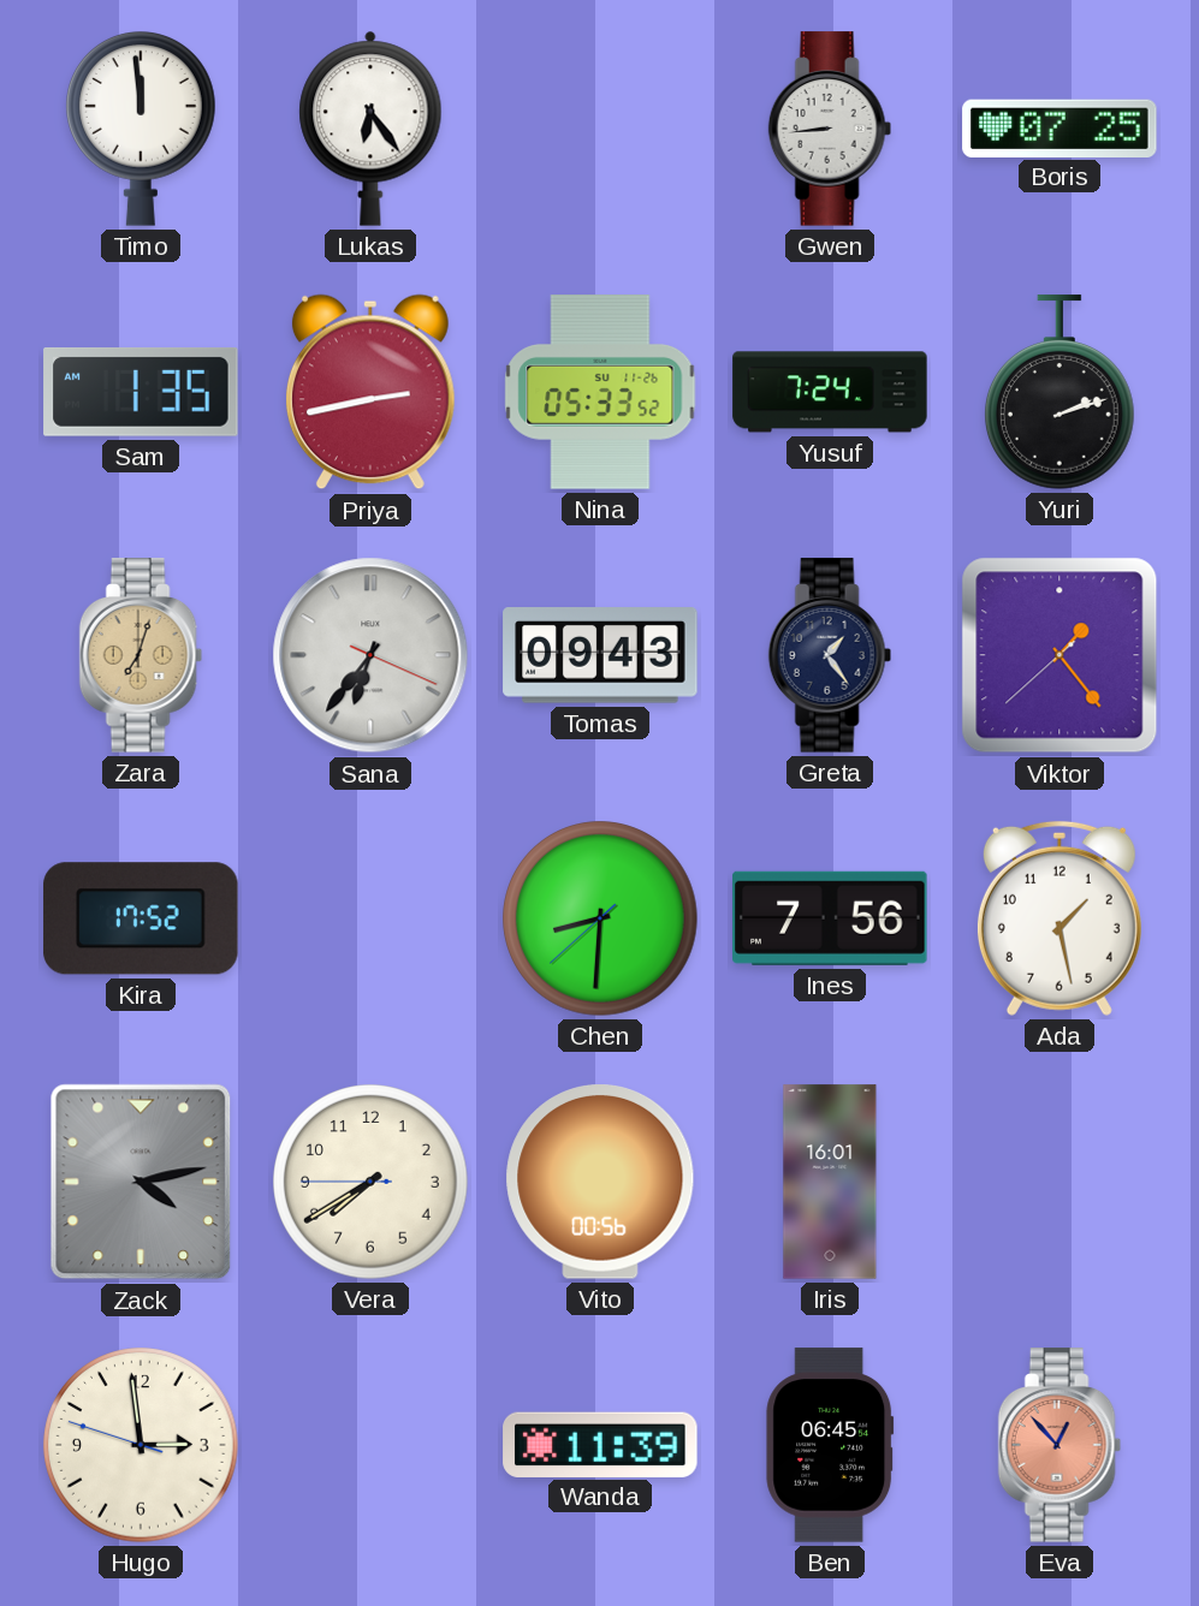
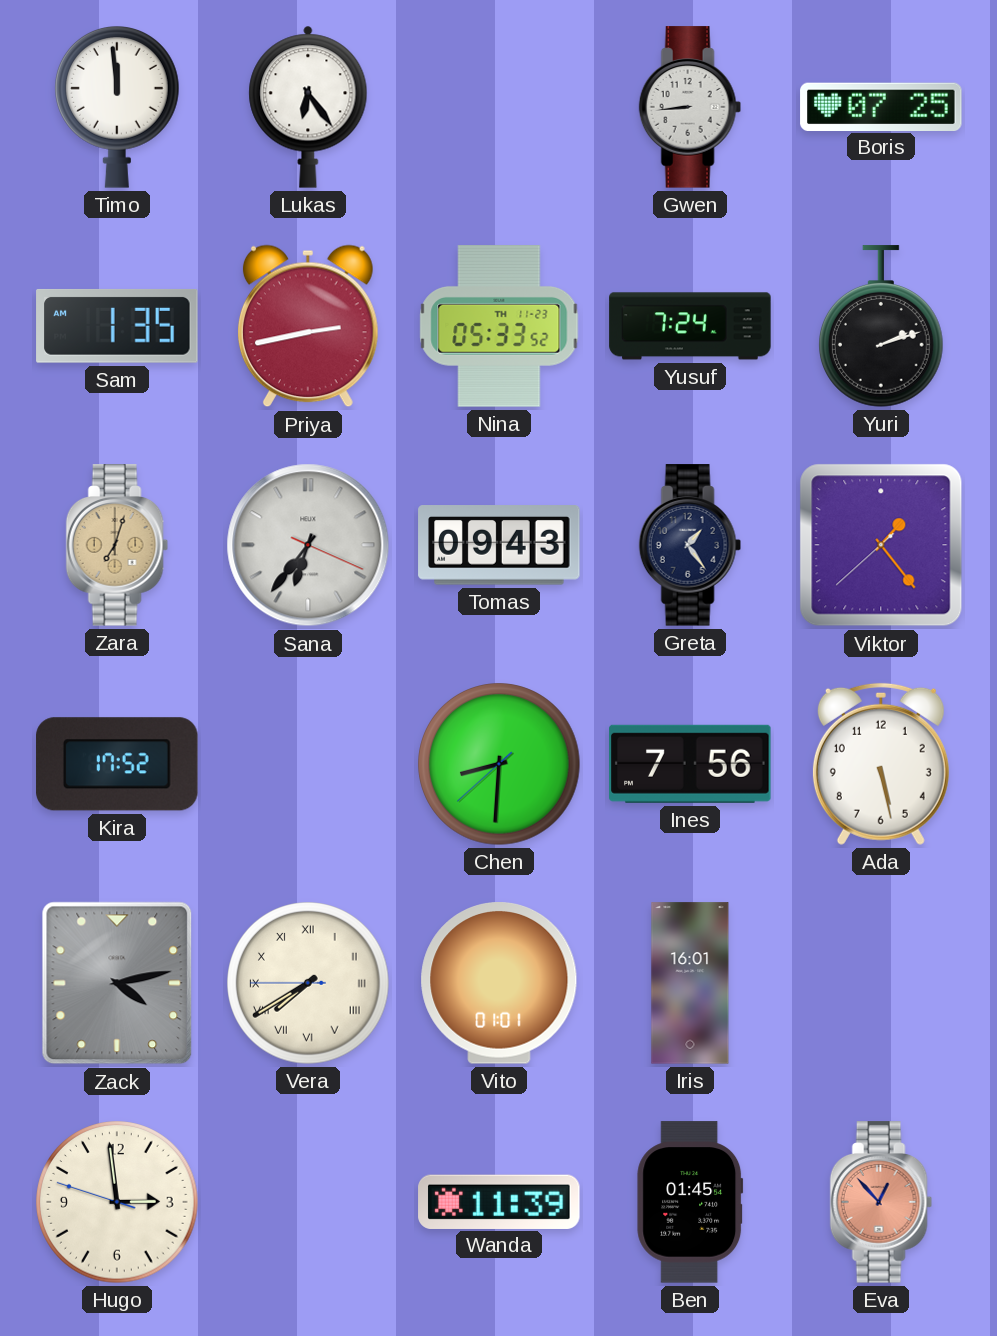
Nina date: SU 11-26 -> TH 11-23
Ada: 1:28 -> 5:28
Vera numerals: Arabic -> Roman
Vito: 00:56 -> 01:01
Ben: 06:45 -> 01:45
